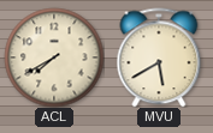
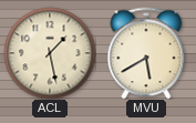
ACL: 7:40 -> 1:28
